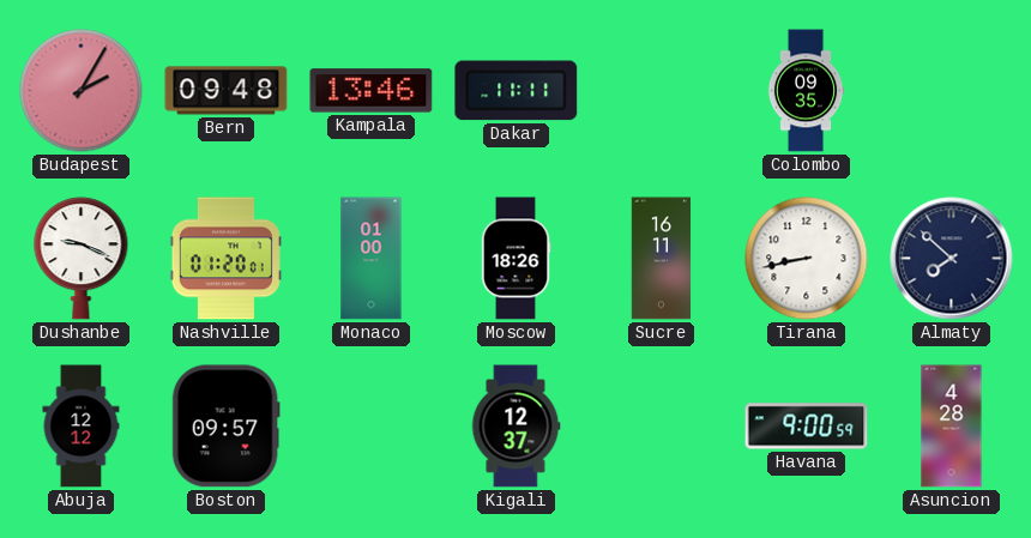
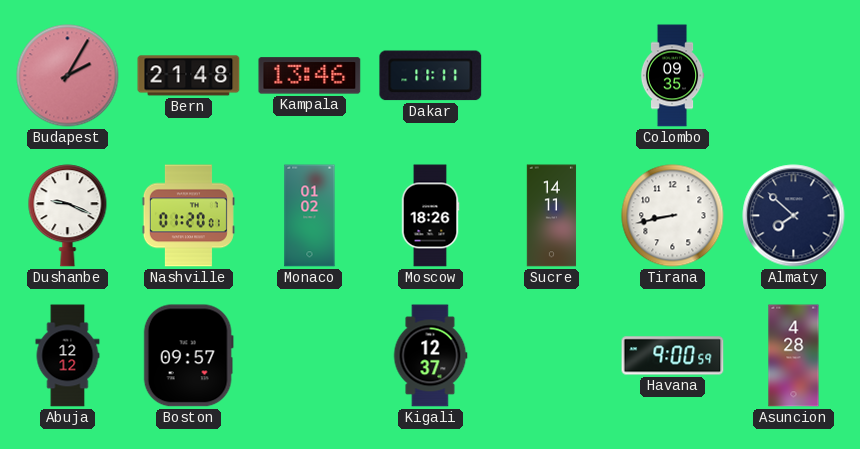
Bern: 09:48 -> 21:48
Monaco: 01:00 -> 01:02
Sucre: 16:11 -> 14:11
